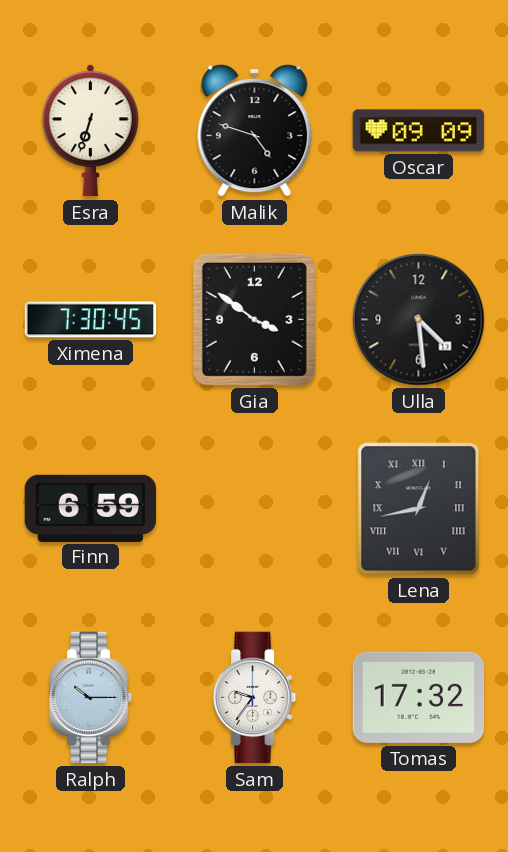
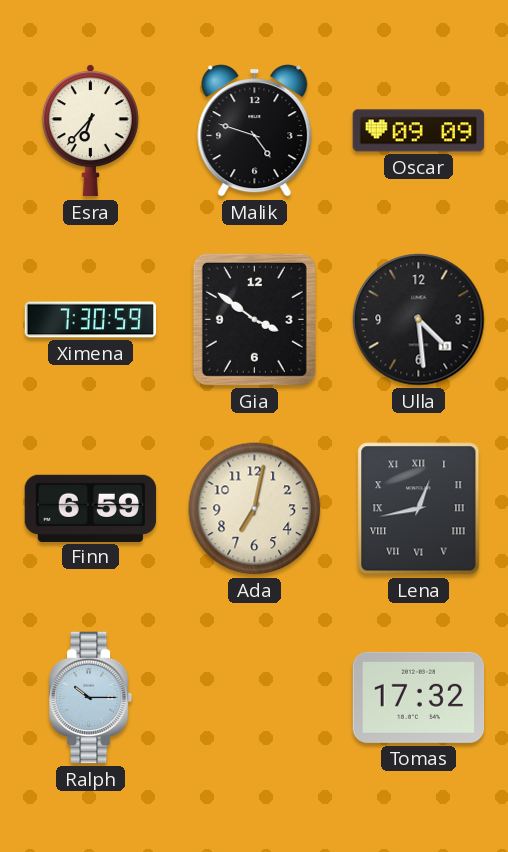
Esra: 6:33 -> 6:37
Ximena: 7:30:45 -> 7:30:59
Ada: none -> 7:02
Sam: 9:36 -> none
